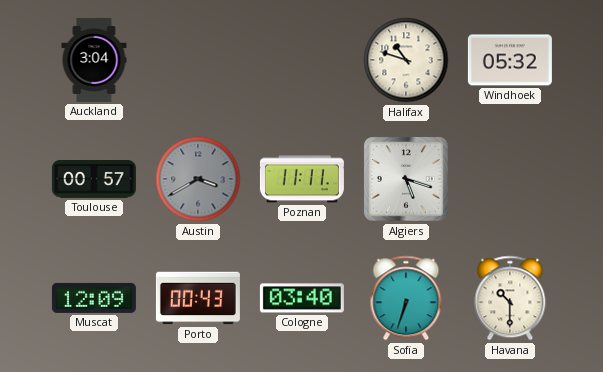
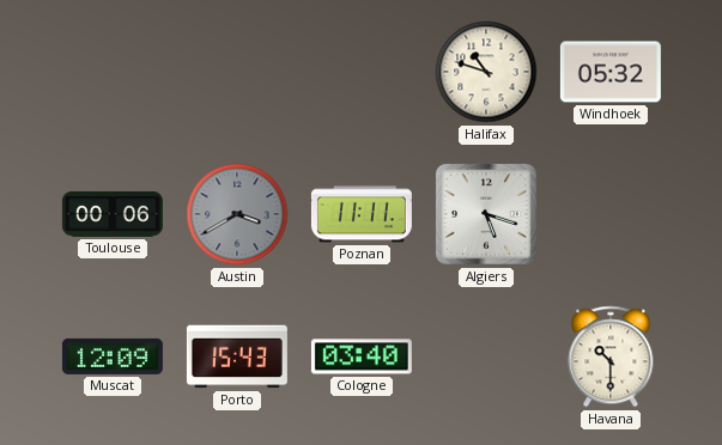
Auckland: 3:04 -> none
Toulouse: 00:57 -> 00:06
Porto: 00:43 -> 15:43
Sofia: 6:33 -> none
